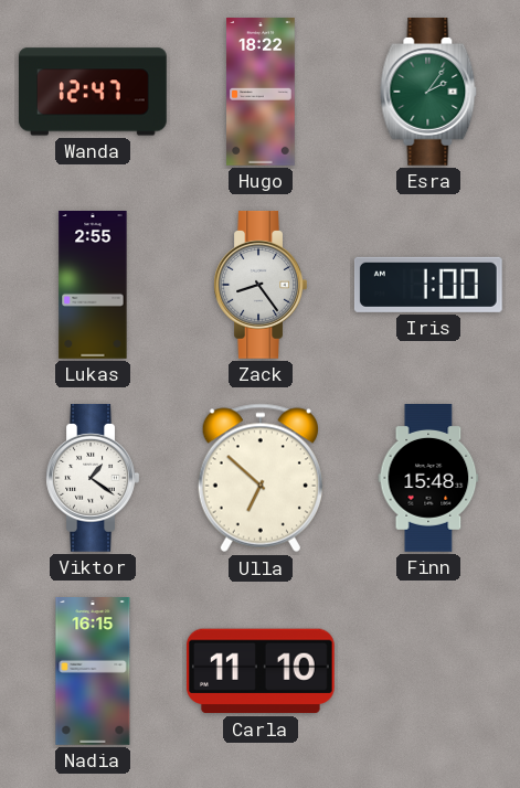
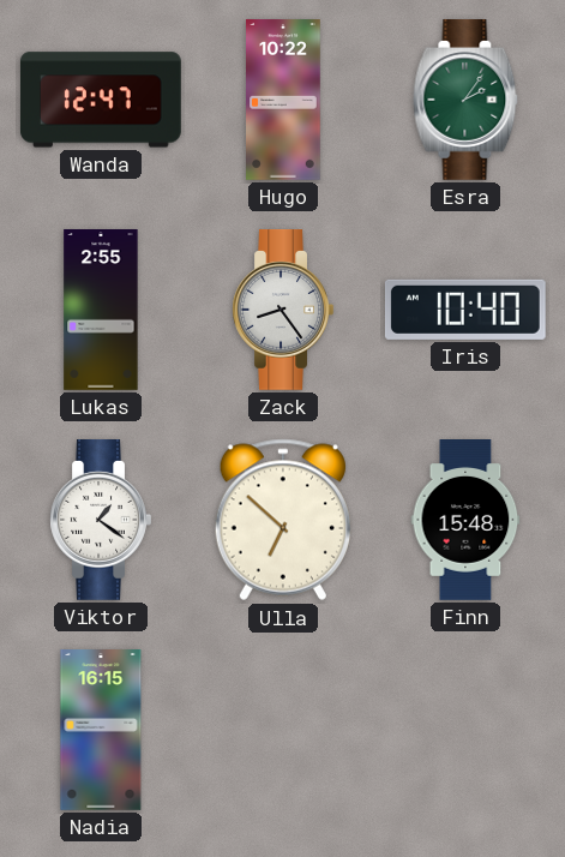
Hugo: 18:22 -> 10:22
Iris: 1:00 -> 10:40
Carla: 11:10 -> none
